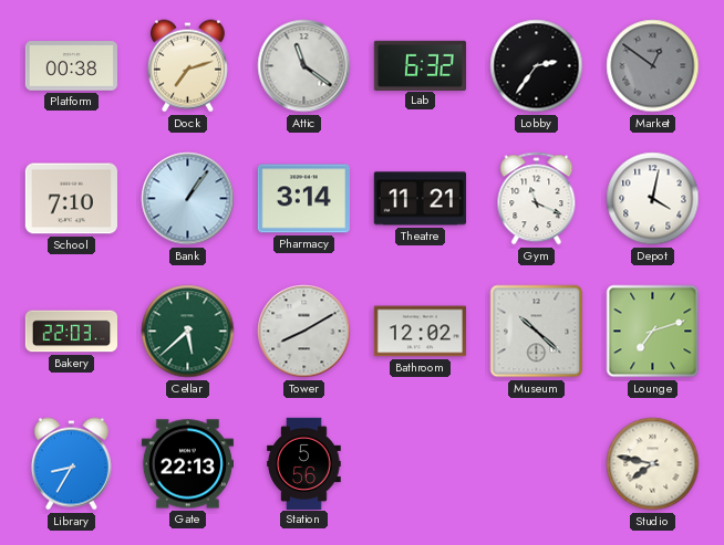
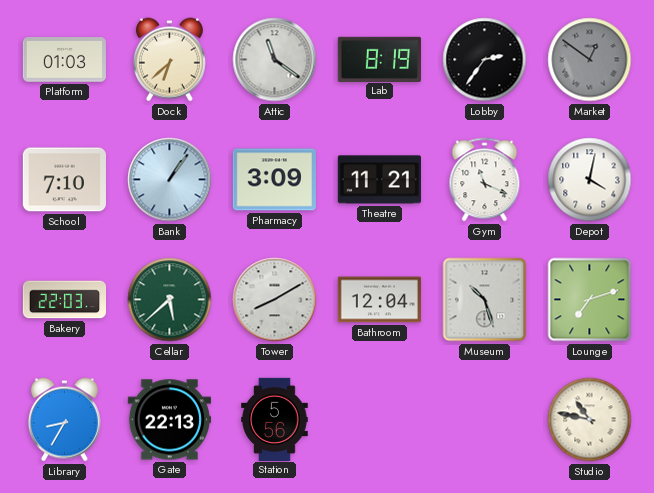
Platform: 00:38 -> 01:03
Dock: 7:12 -> 6:38
Lab: 6:32 -> 8:19
Pharmacy: 3:14 -> 3:09
Bathroom: 12:02 -> 12:04
Museum: 10:22 -> 10:27
Studio: 7:47 -> 10:47
